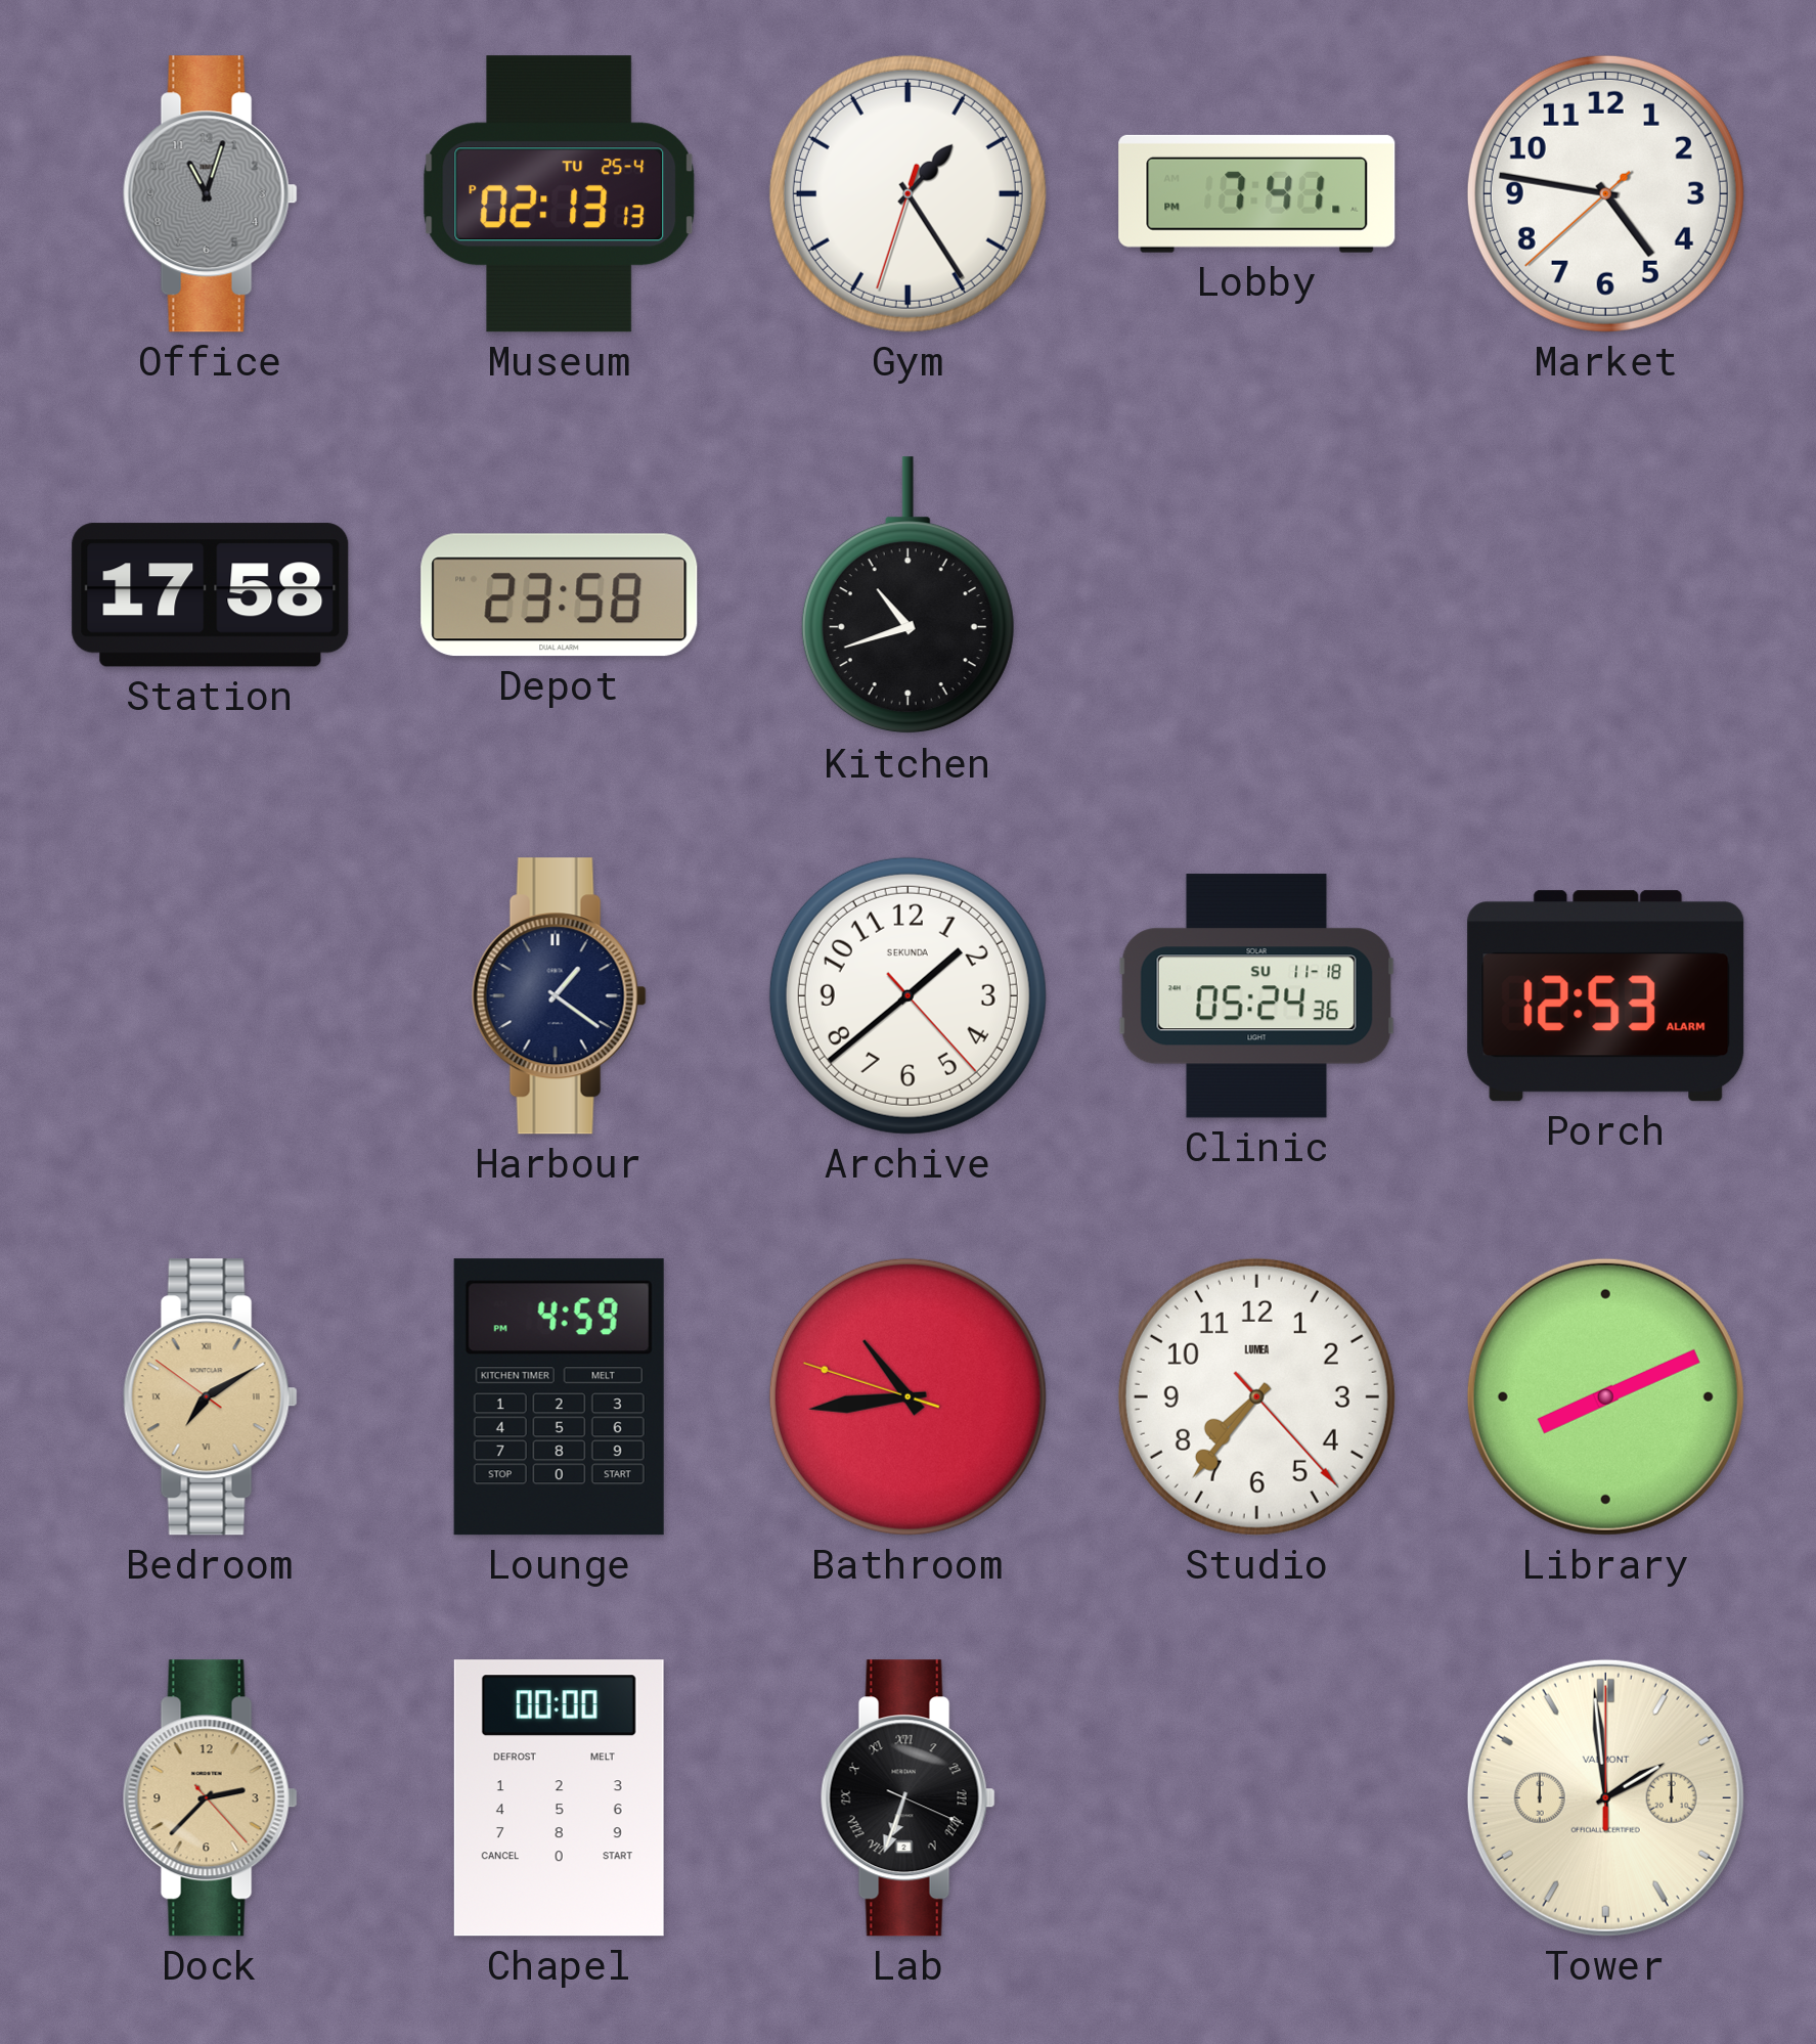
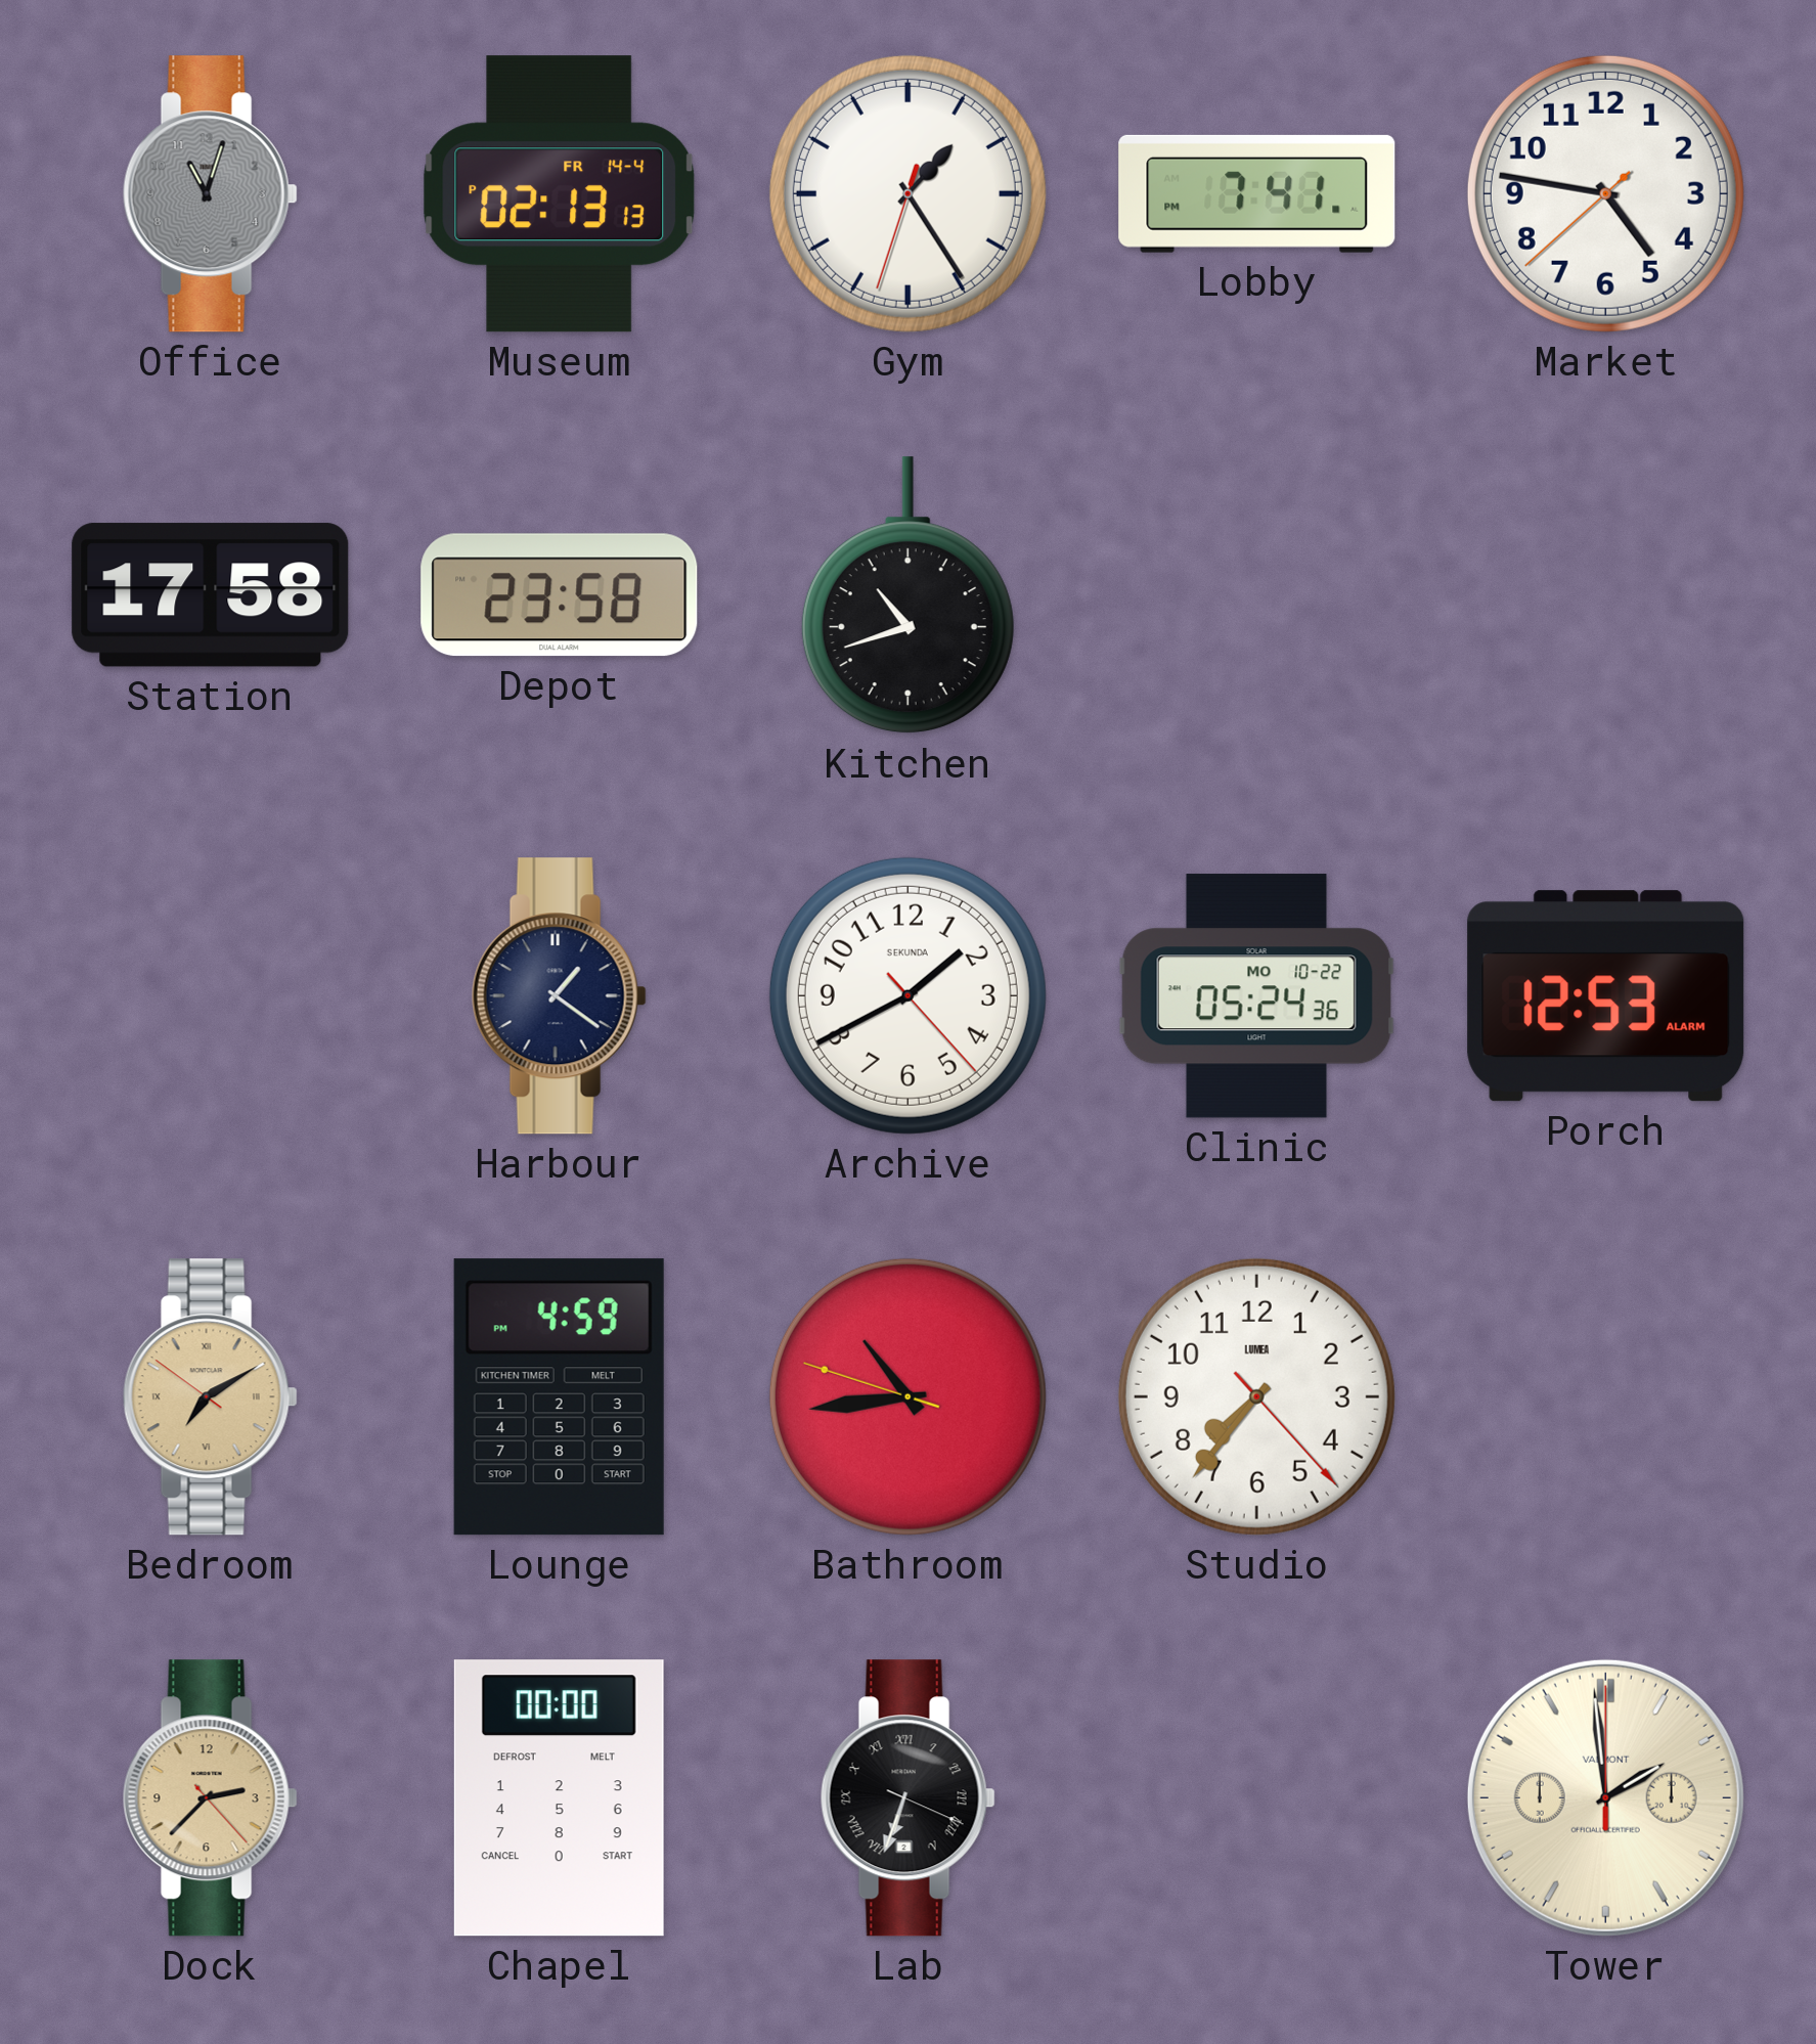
Museum date: TU 25-4 -> FR 14-4
Archive: 1:38 -> 1:40
Clinic date: SU 11-18 -> MO 10-22
Library: 8:11 -> none
